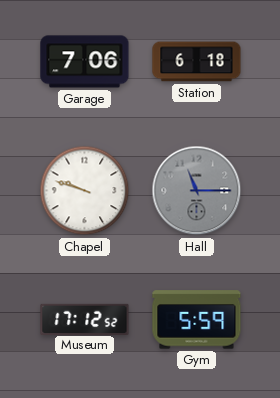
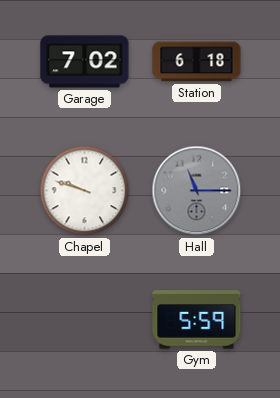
Garage: 7:06 -> 7:02
Museum: 17:12 -> none
